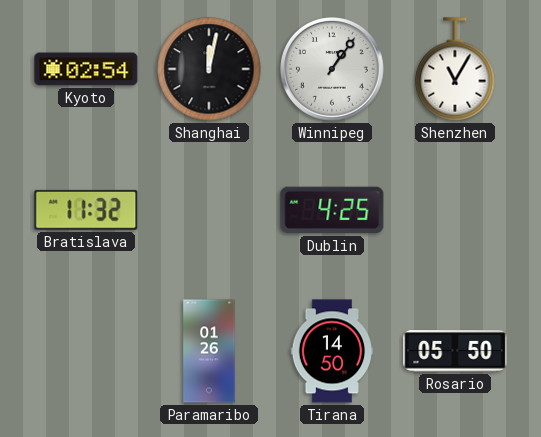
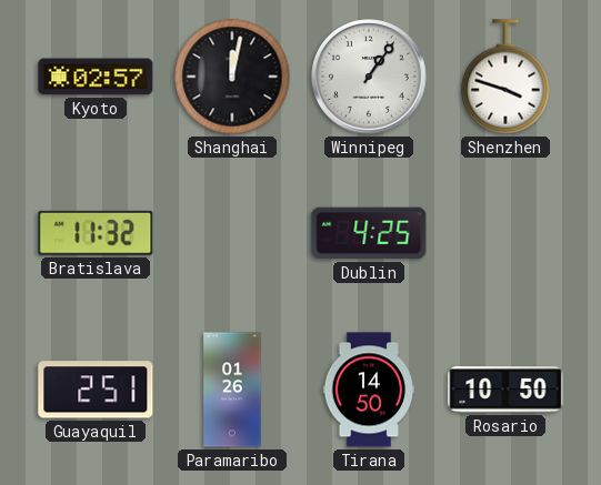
Kyoto: 02:54 -> 02:57
Shenzhen: 11:05 -> 3:48
Guayaquil: none -> 2:51
Rosario: 05:50 -> 10:50
